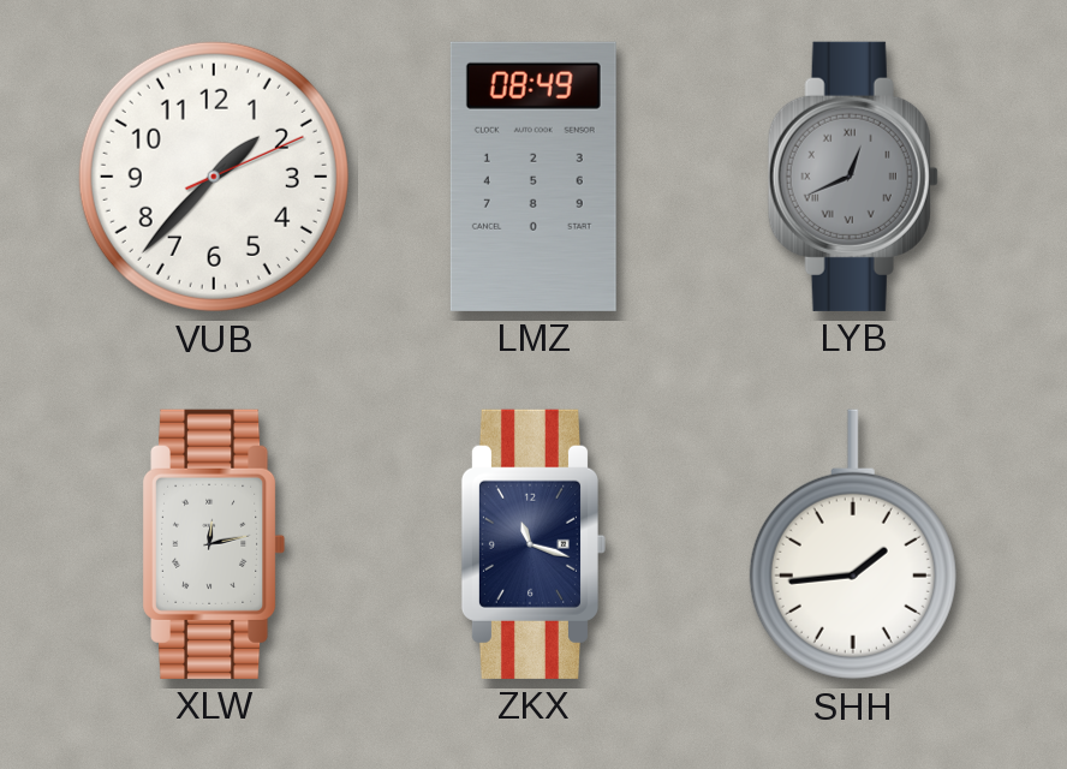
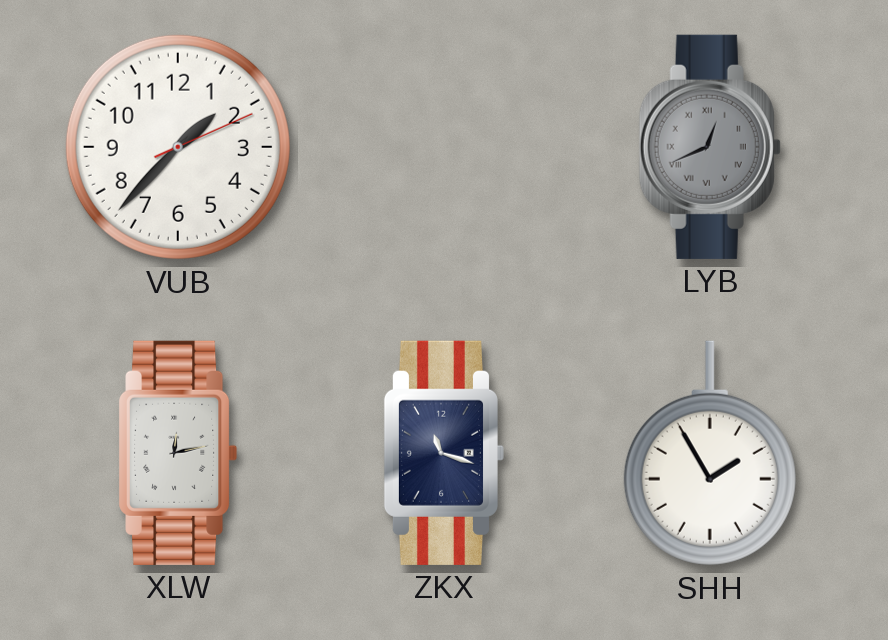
LMZ: 08:49 -> none
SHH: 1:44 -> 1:55
